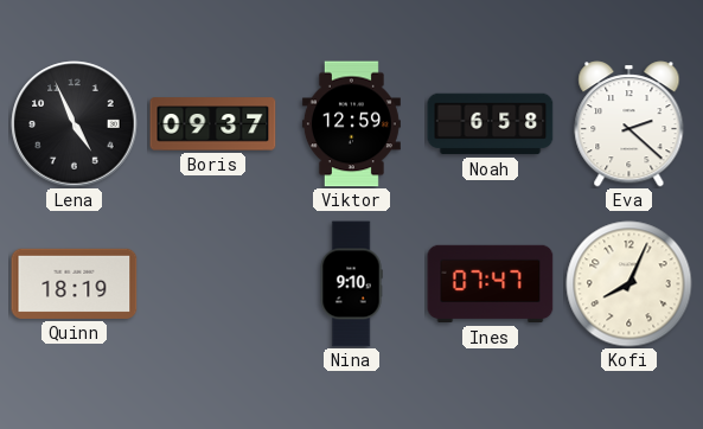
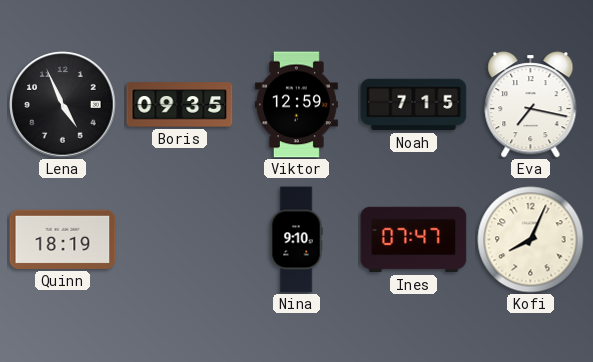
Boris: 09:37 -> 09:35
Noah: 6:58 -> 7:15
Eva: 2:22 -> 7:17
